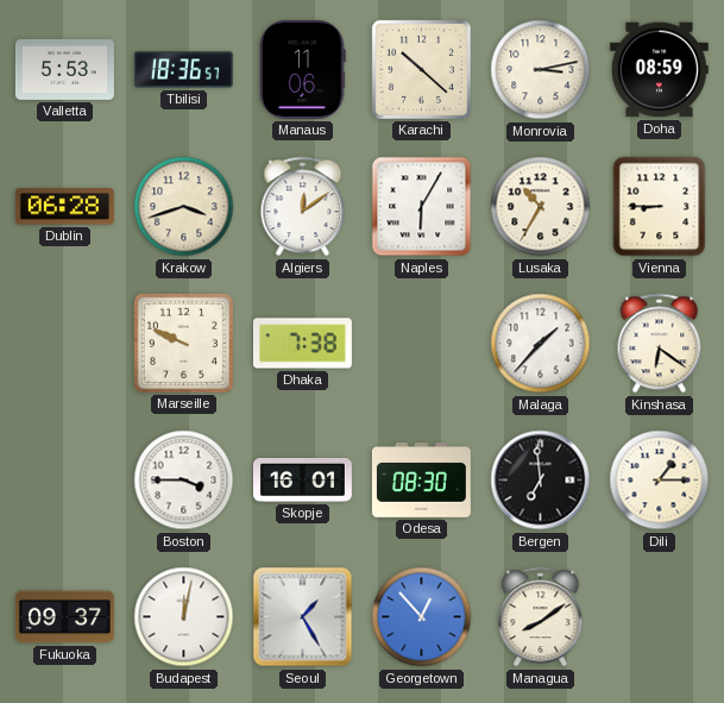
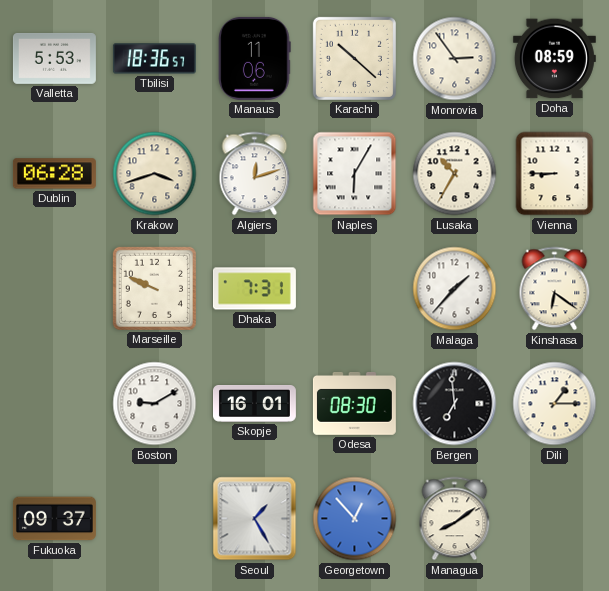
Monrovia: 3:13 -> 2:54
Algiers: 12:09 -> 12:12
Dhaka: 7:38 -> 7:31
Boston: 3:45 -> 9:10
Budapest: 12:02 -> none
